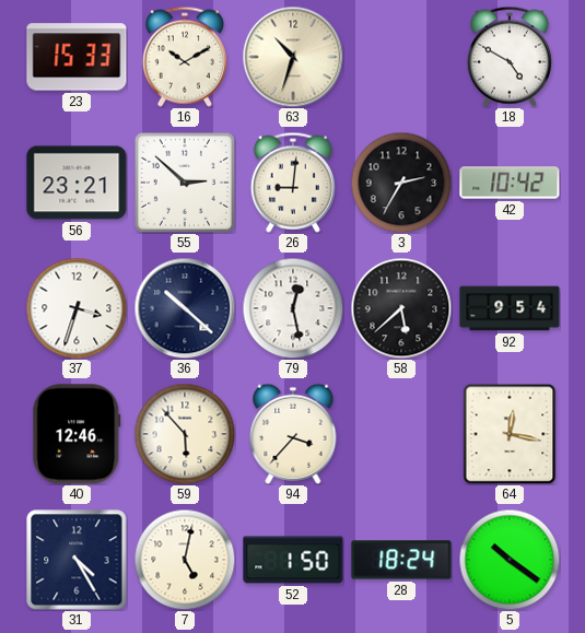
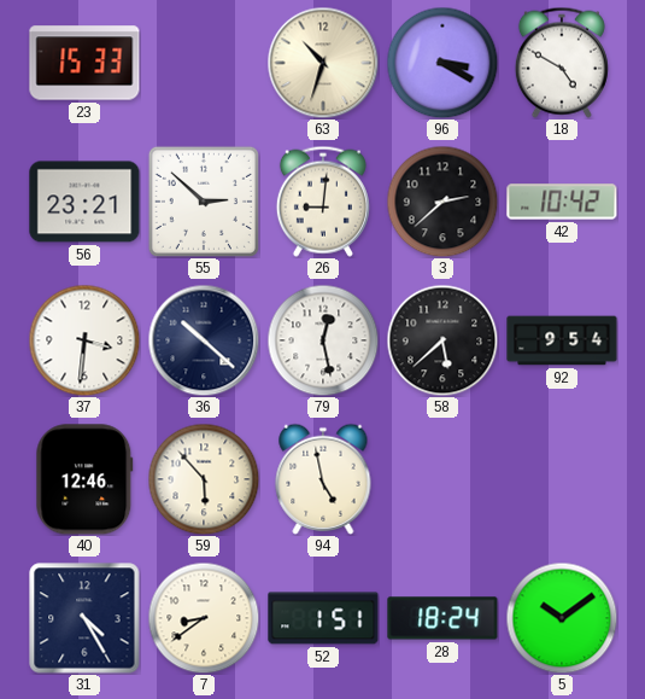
16: 10:10 -> none
96: none -> 3:20
3: 2:35 -> 2:38
37: 3:33 -> 3:31
94: 3:37 -> 4:58
64: 12:17 -> none
7: 5:02 -> 8:39
52: 1:50 -> 1:51
5: 10:21 -> 10:09
